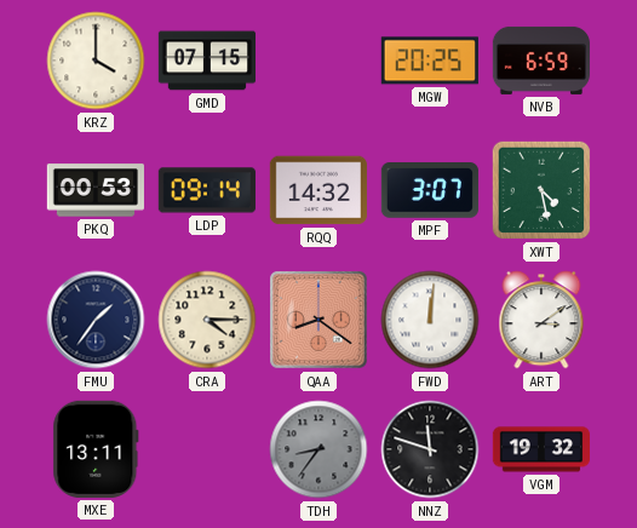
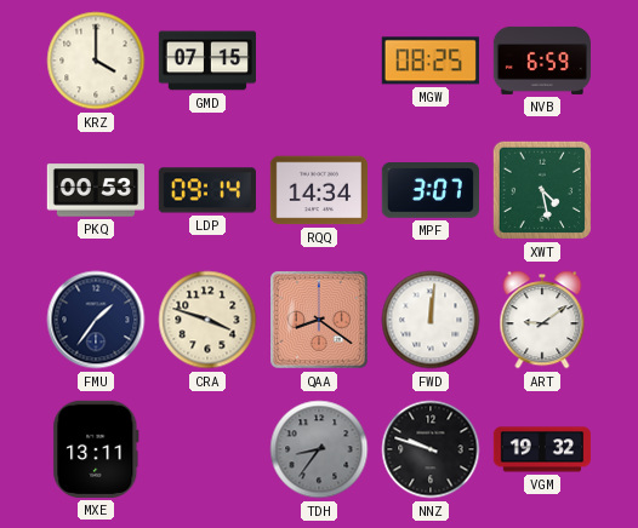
MGW: 20:25 -> 08:25
RQQ: 14:32 -> 14:34
CRA: 4:15 -> 3:48
ART: 3:09 -> 9:09
NNZ: 11:48 -> 9:48
